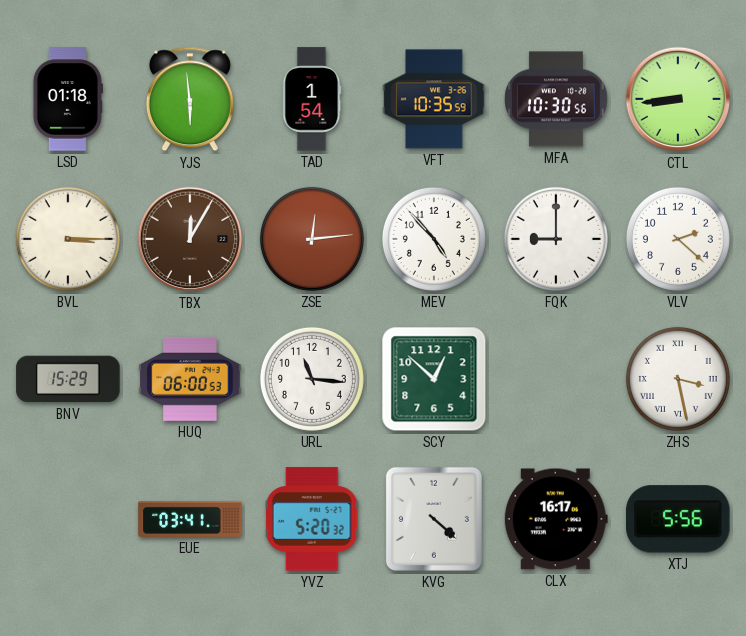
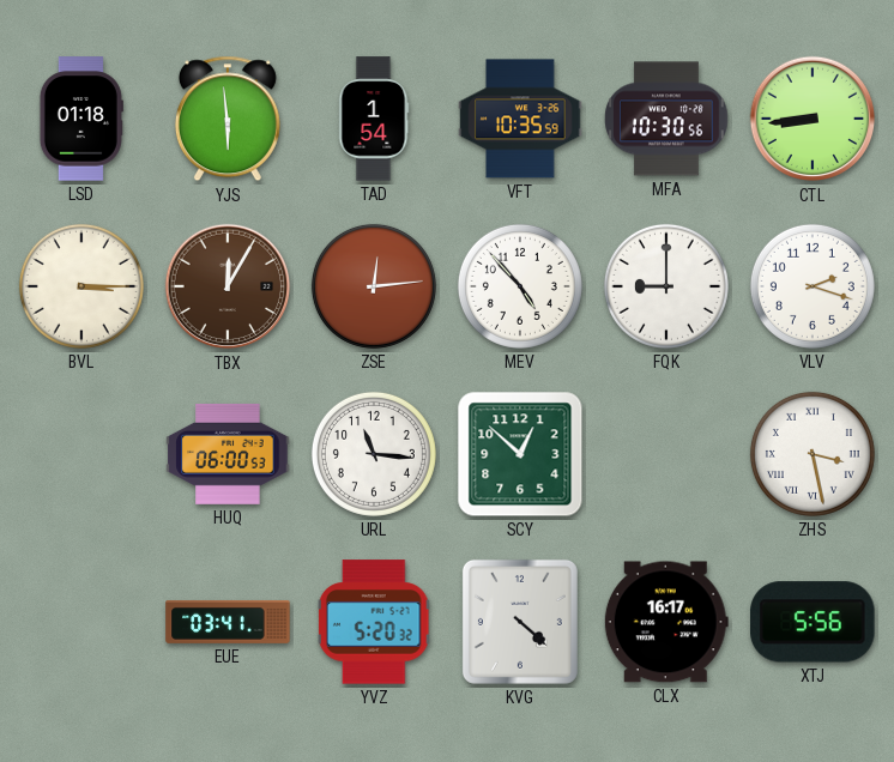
VLV: 2:22 -> 2:18
BNV: 15:29 -> none
